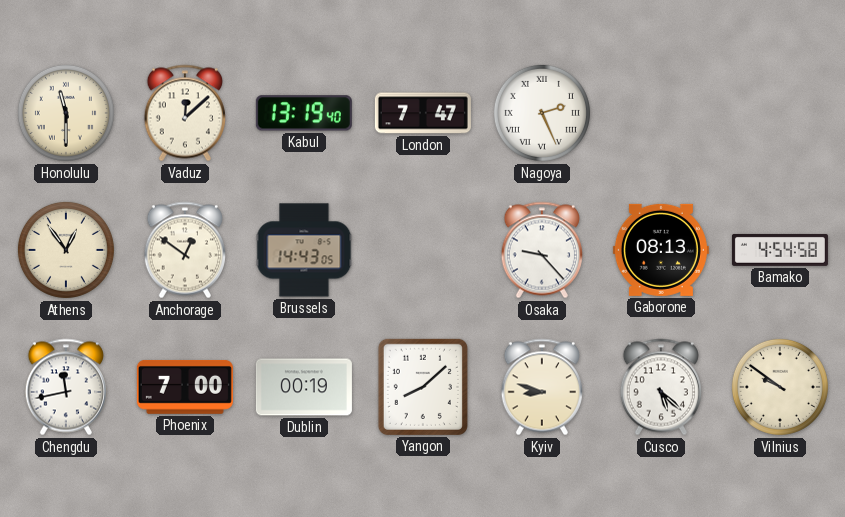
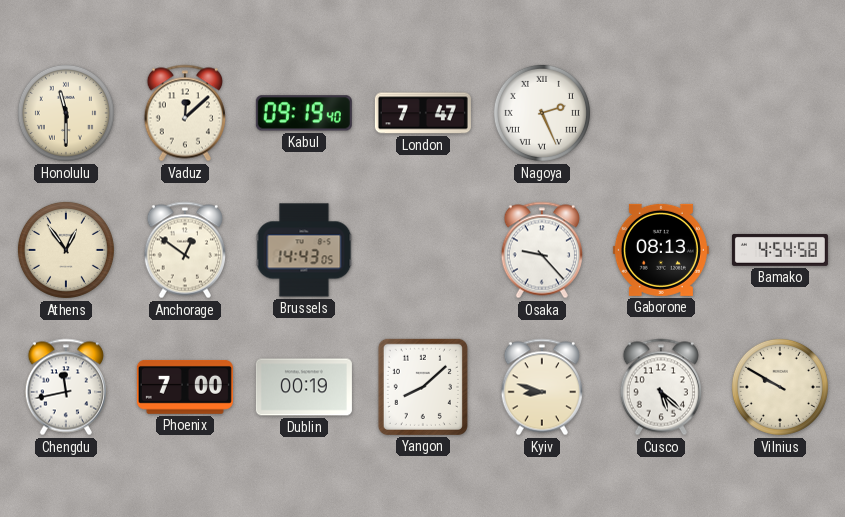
Kabul: 13:19 -> 09:19
Vilnius: 9:51 -> 9:50
